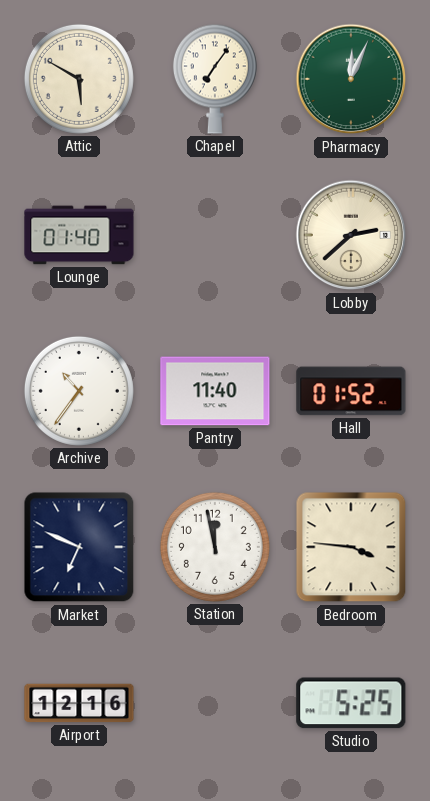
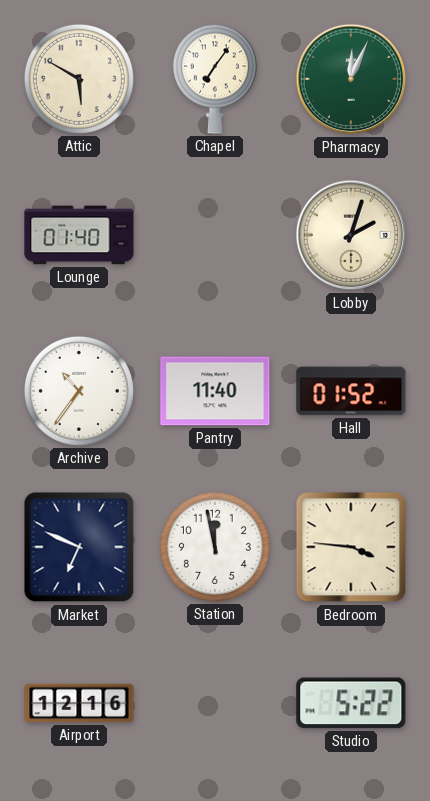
Lobby: 2:38 -> 2:03
Studio: 5:25 -> 5:22
